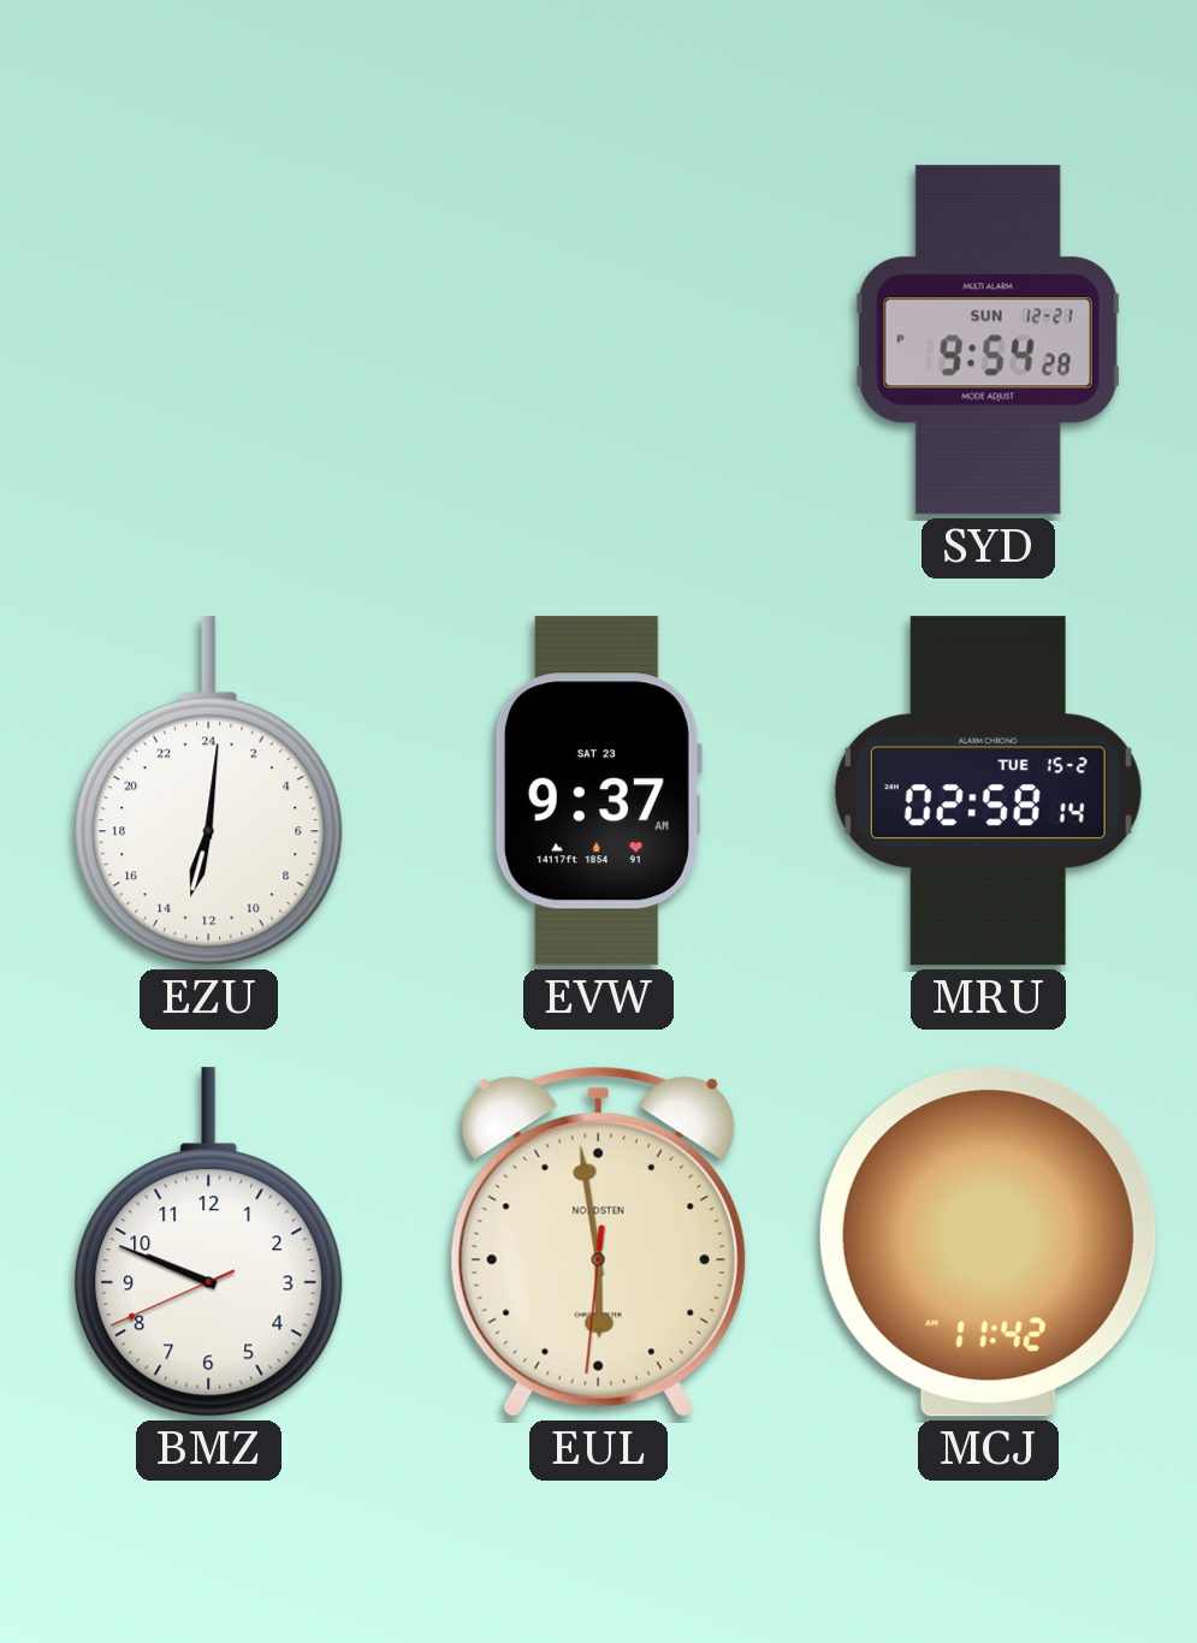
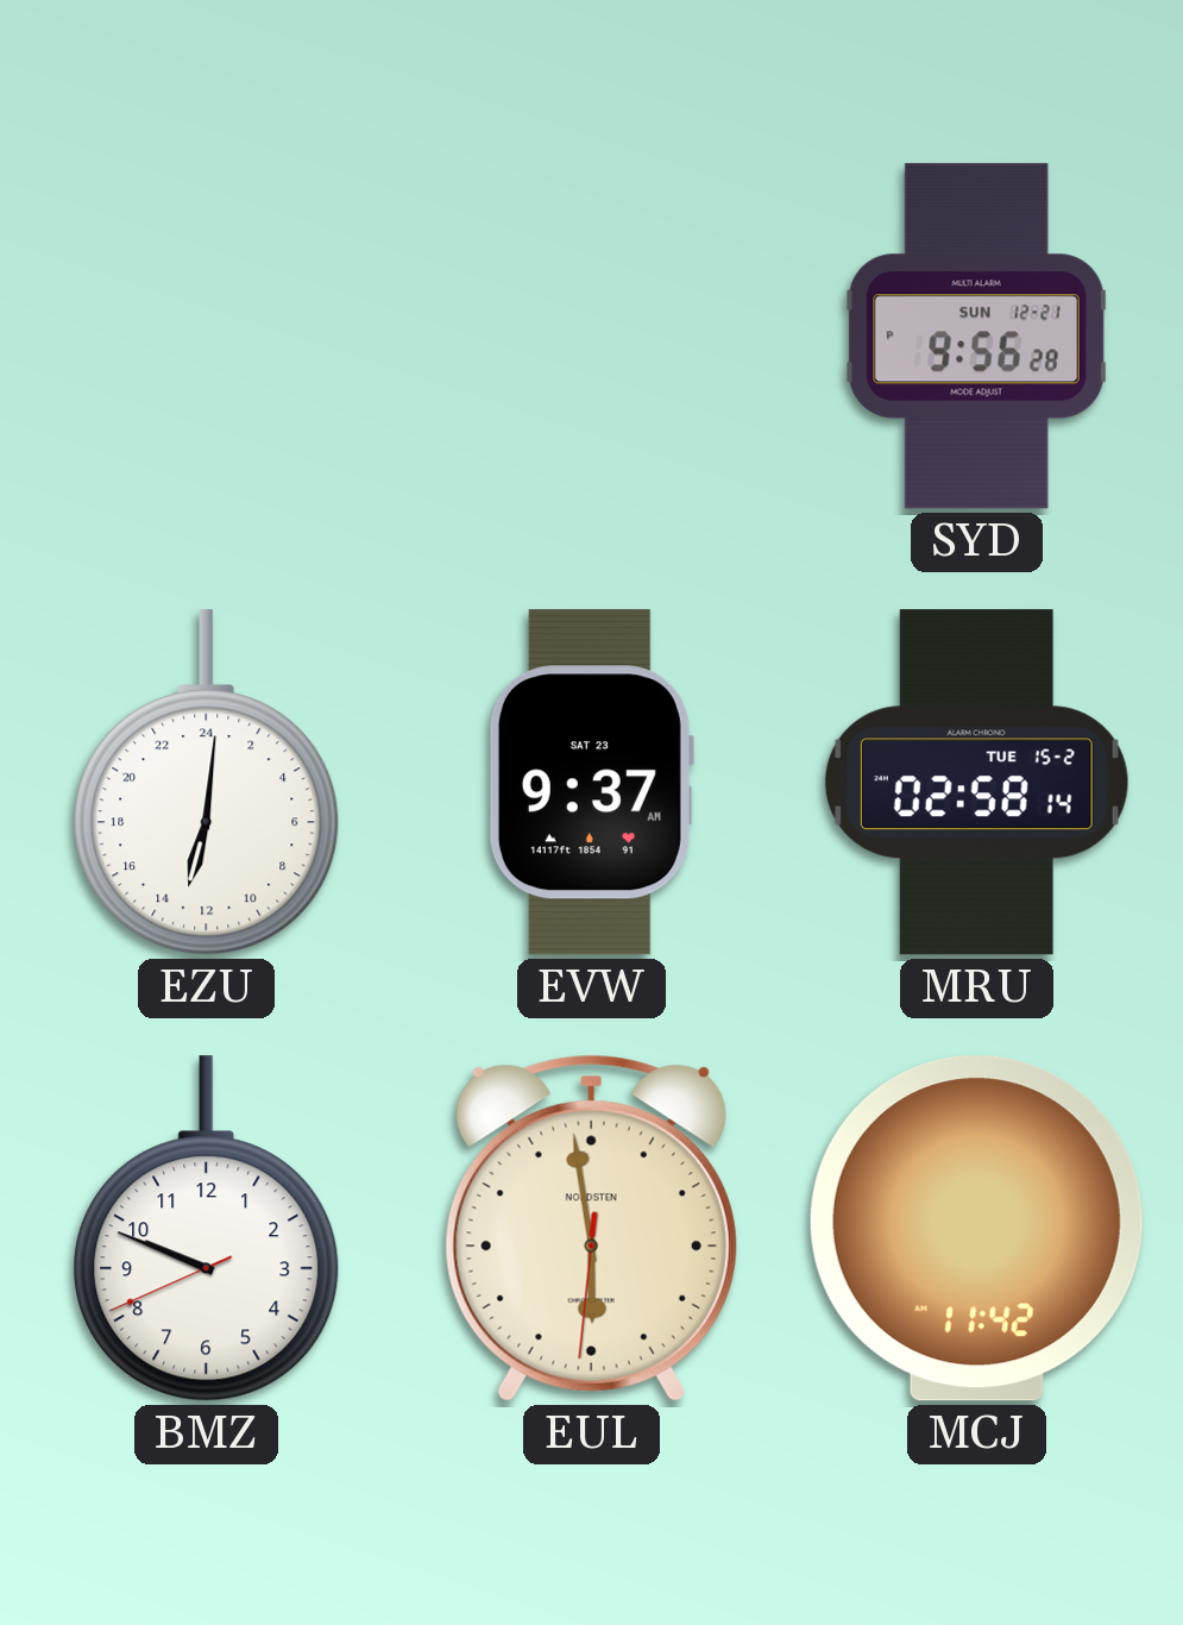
SYD: 9:54 -> 9:56
